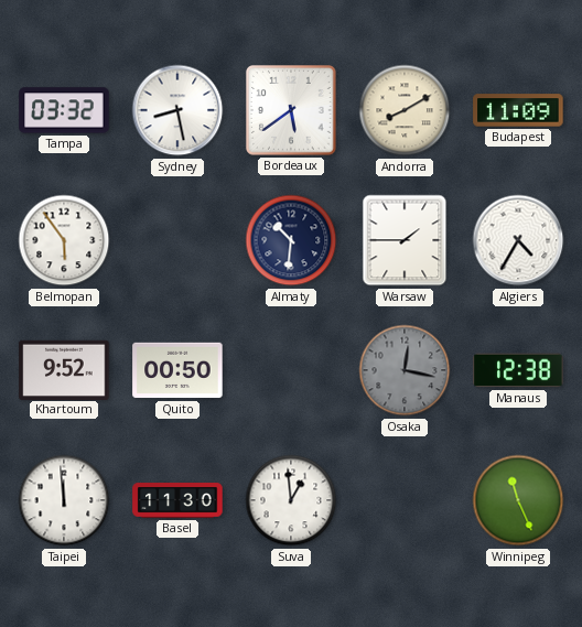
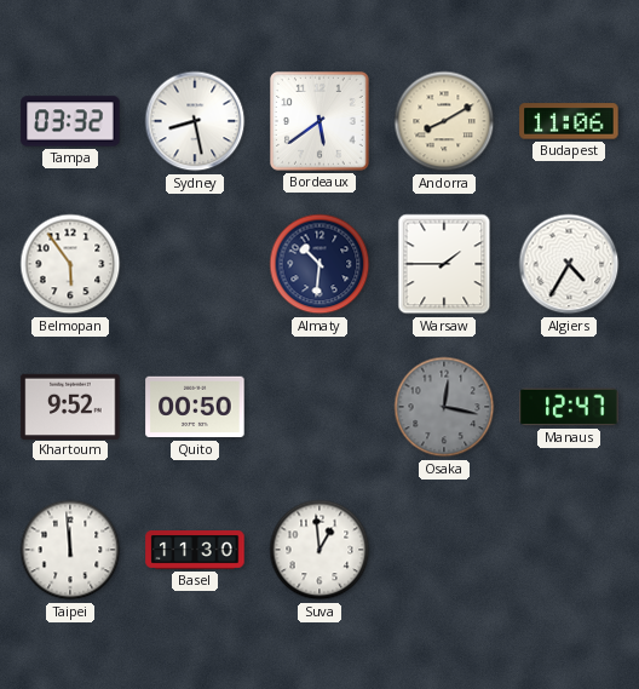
Budapest: 11:09 -> 11:06
Manaus: 12:38 -> 12:47
Winnipeg: 11:26 -> none
